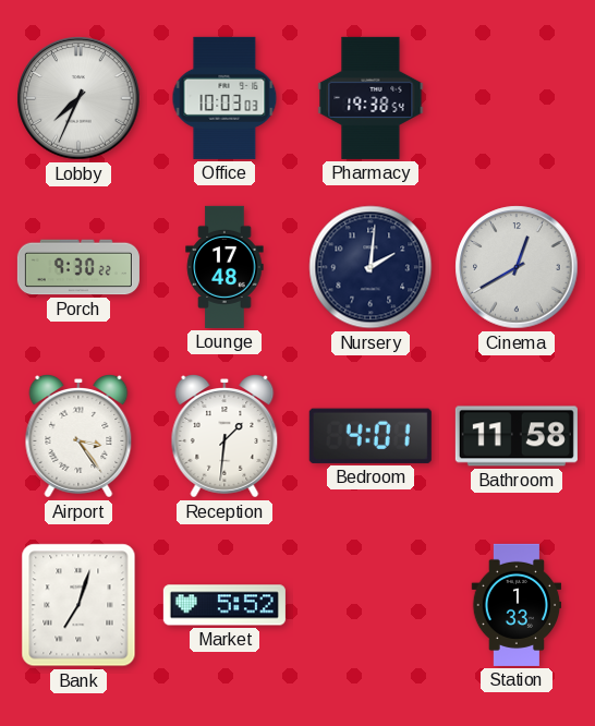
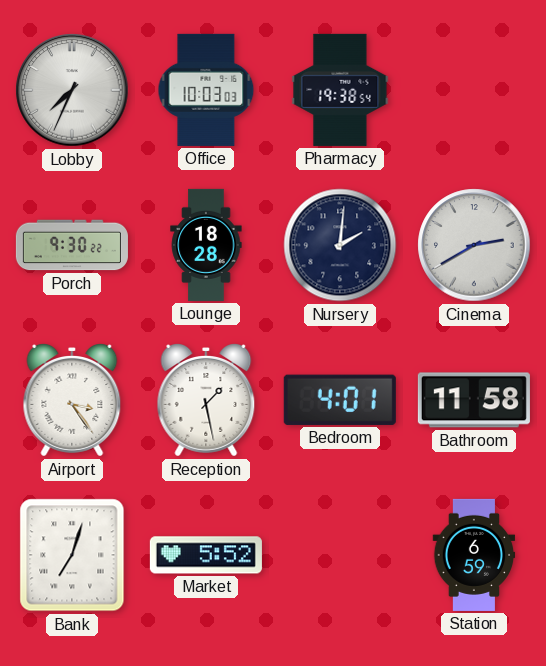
Lounge: 17:48 -> 18:28
Cinema: 12:40 -> 2:40
Reception: 1:31 -> 1:28
Station: 1:33 -> 6:59
